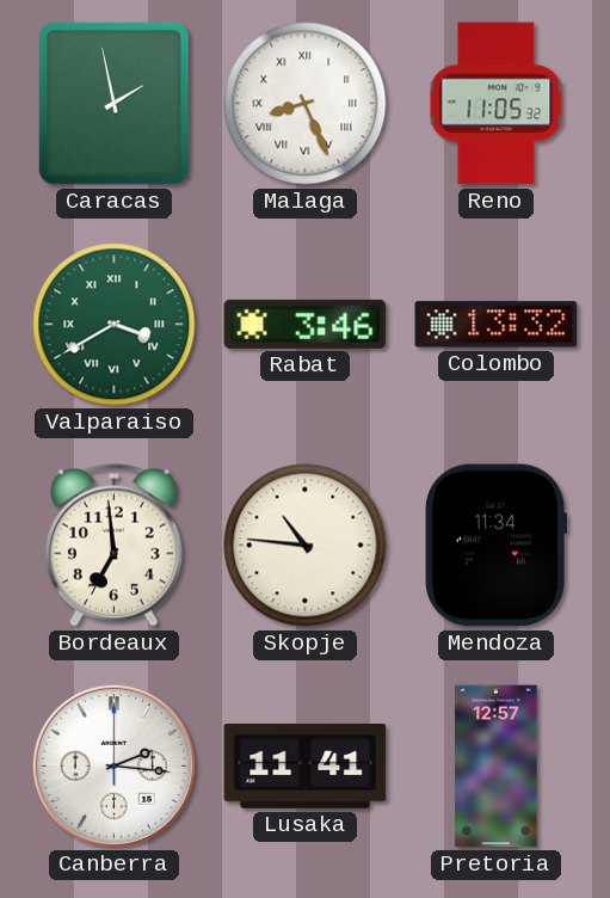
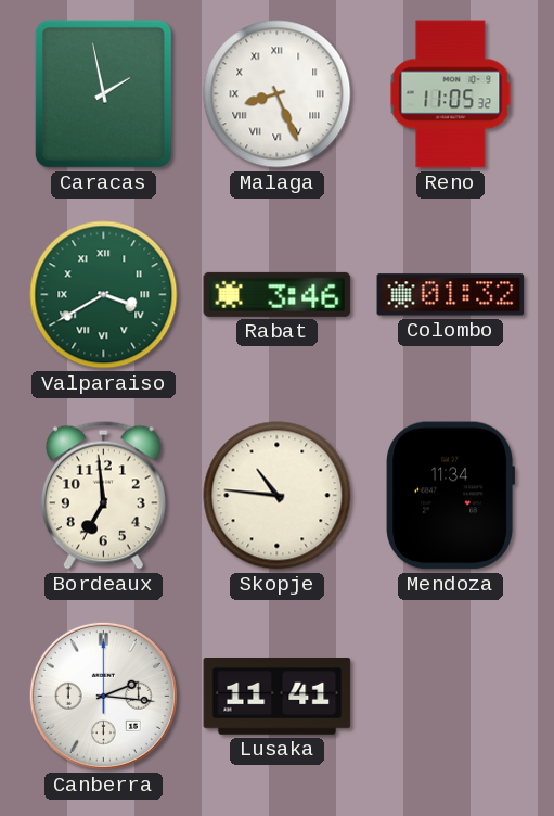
Colombo: 13:32 -> 01:32
Pretoria: 12:57 -> none
